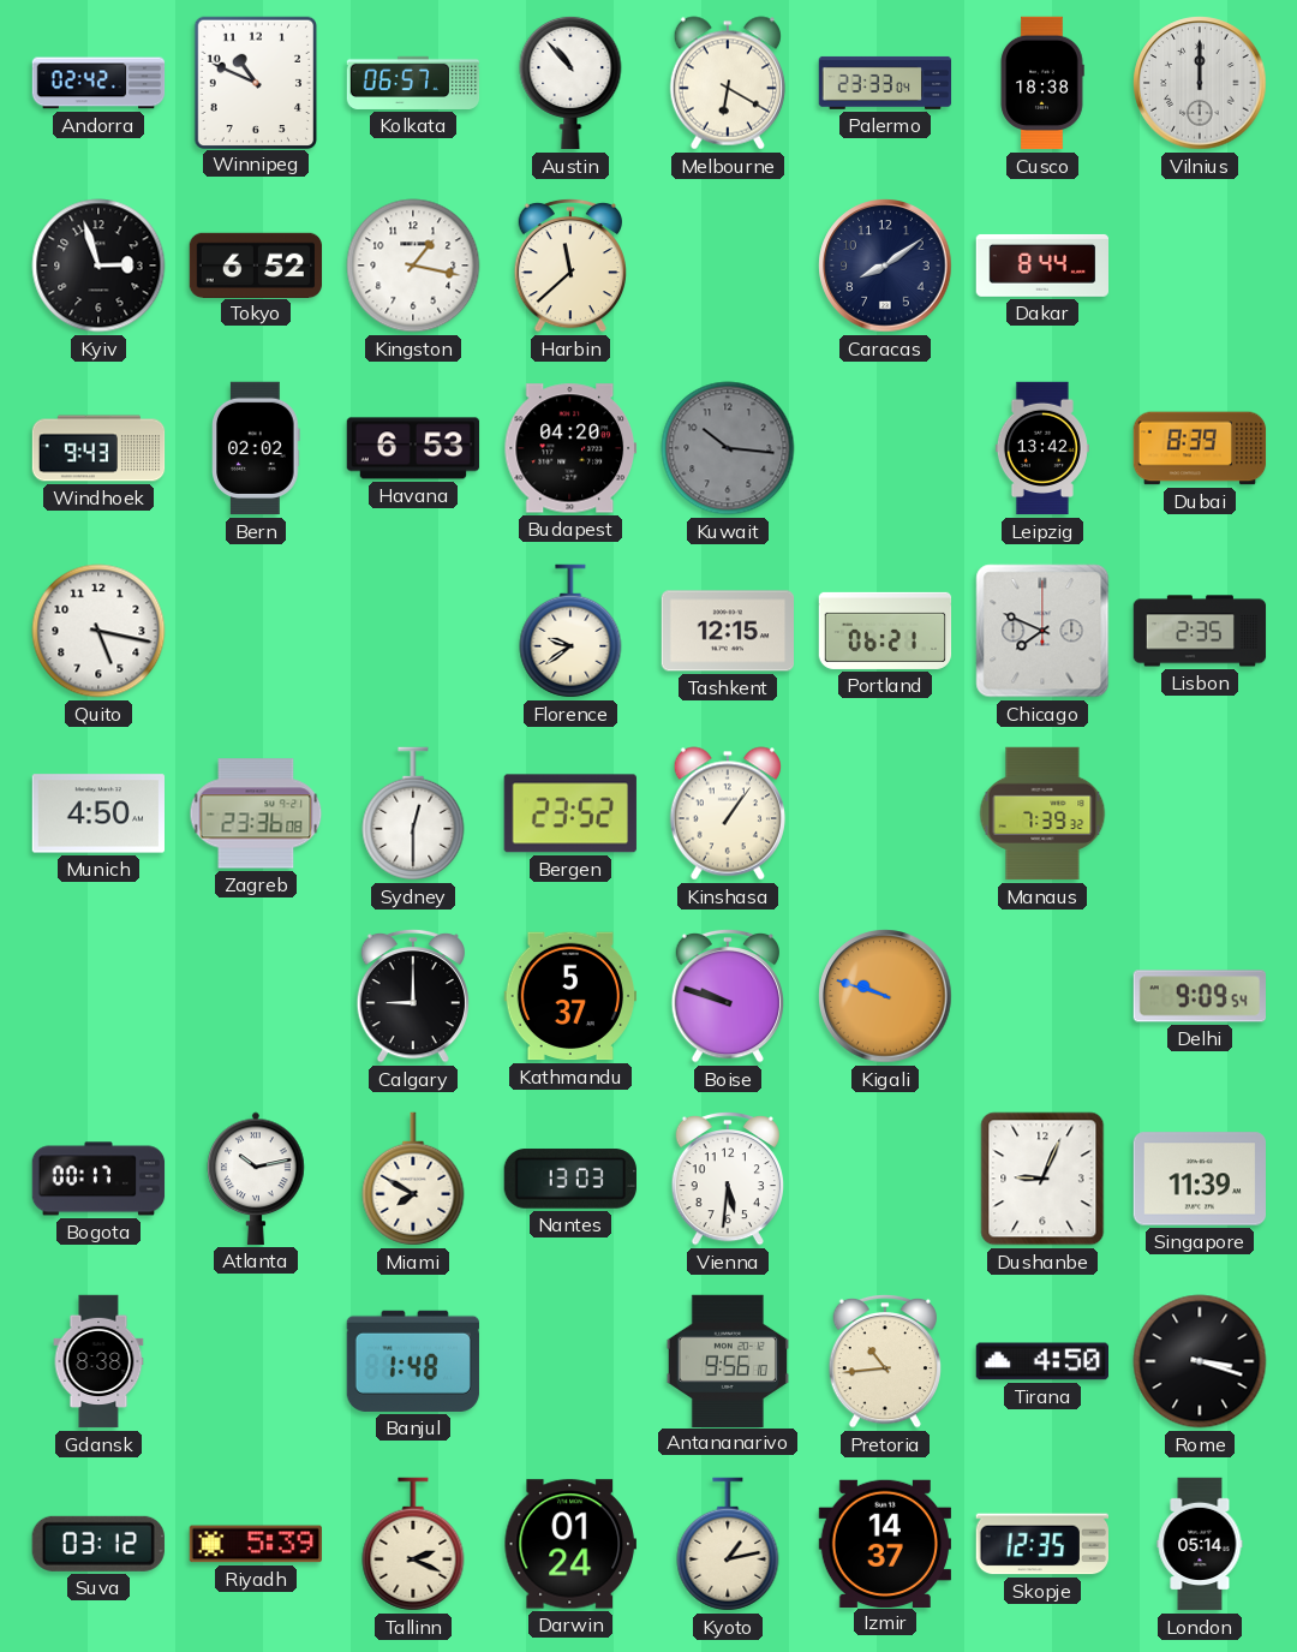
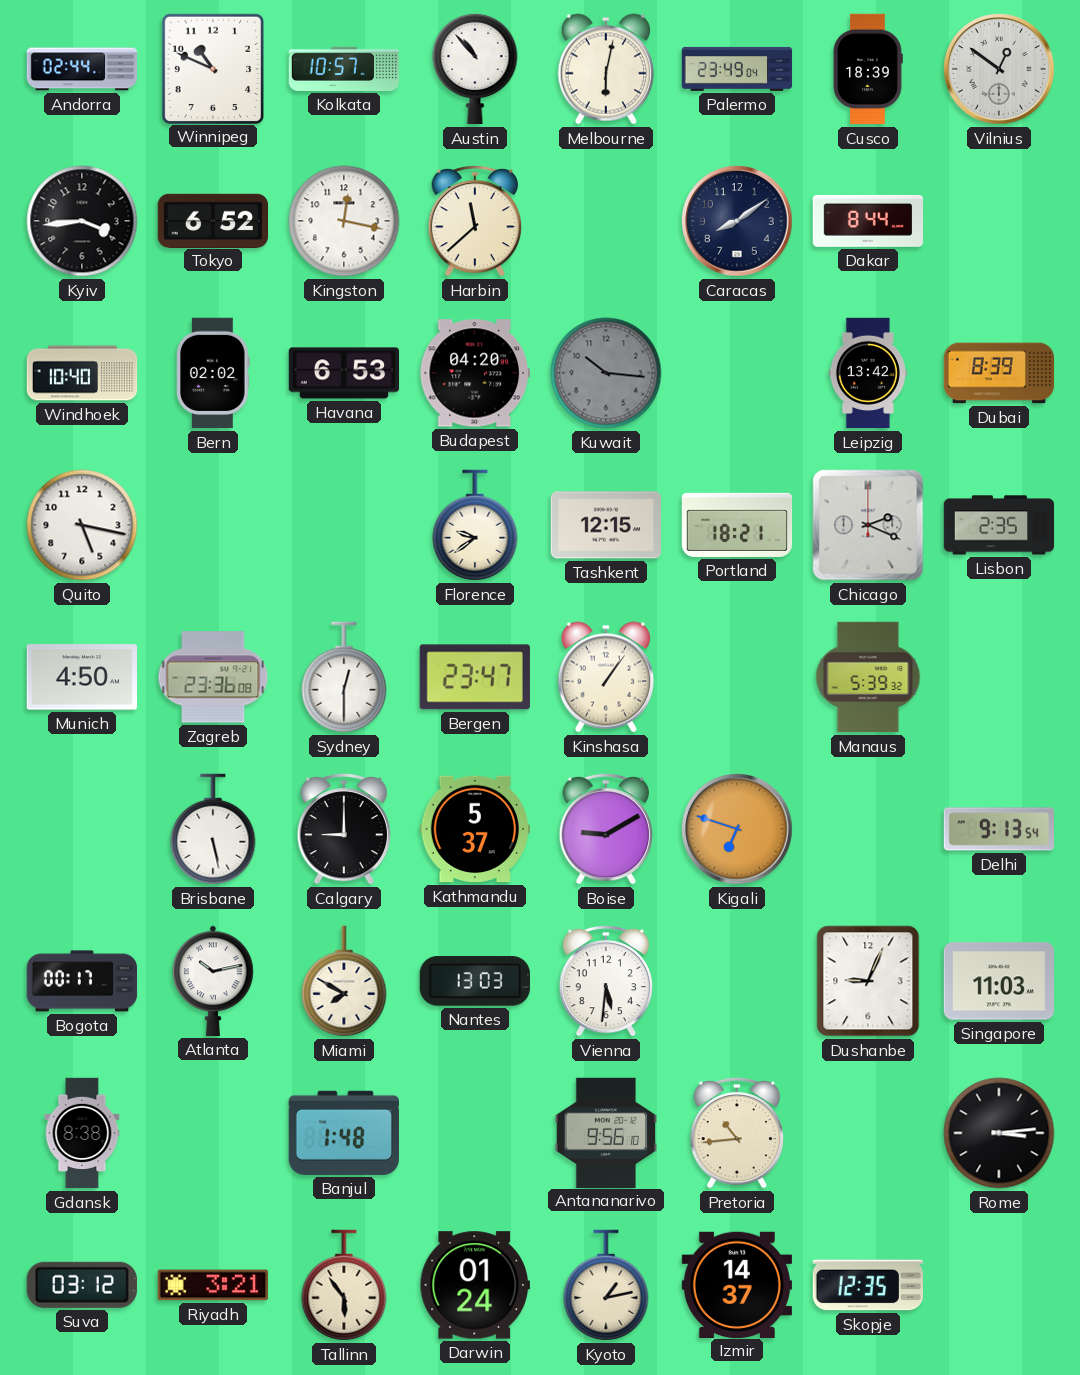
Andorra: 02:42 -> 02:44
Kolkata: 06:57 -> 10:57
Melbourne: 6:20 -> 6:02
Palermo: 23:33 -> 23:49
Cusco: 18:38 -> 18:39
Vilnius: 12:00 -> 12:51
Kyiv: 2:57 -> 3:44
Kingston: 1:17 -> 12:17
Windhoek: 9:43 -> 10:40
Portland: 06:21 -> 18:21
Chicago: 7:49 -> 2:19
Bergen: 23:52 -> 23:47
Manaus: 7:39 -> 5:39
Brisbane: none -> 5:28
Boise: 9:48 -> 9:10
Kigali: 9:48 -> 6:48
Delhi: 9:09 -> 9:13
Singapore: 11:39 -> 11:03
Tirana: 4:50 -> none
Rome: 3:18 -> 3:14
Riyadh: 5:39 -> 3:21
Tallinn: 2:19 -> 5:54
London: 05:14 -> none
